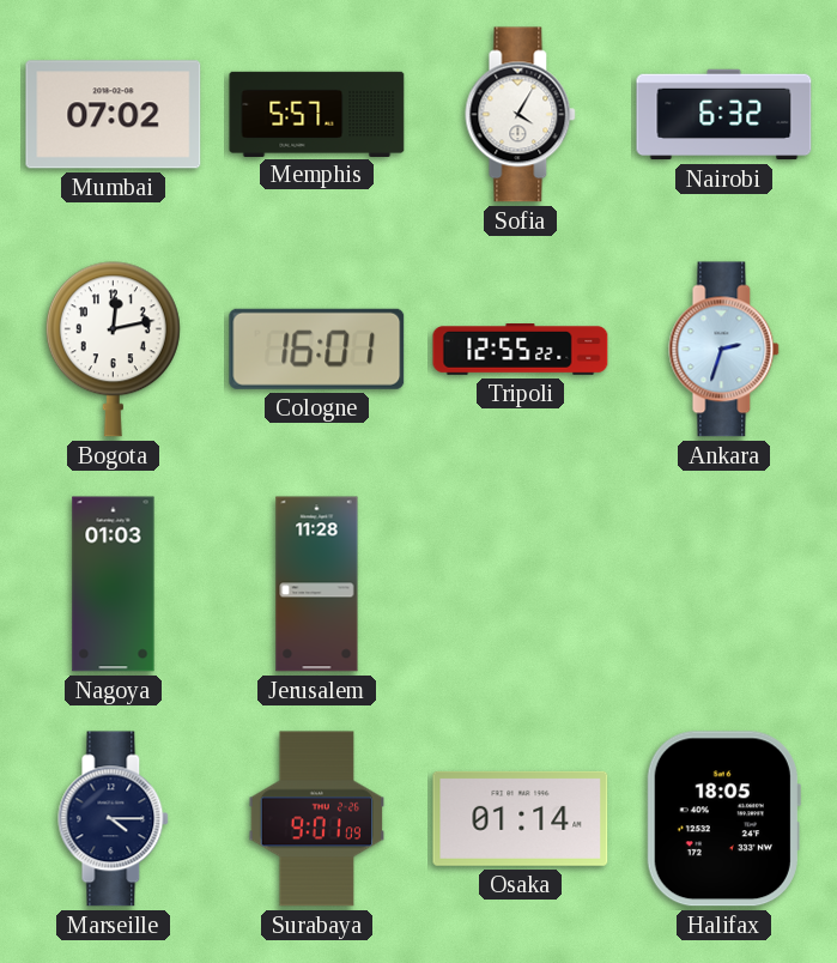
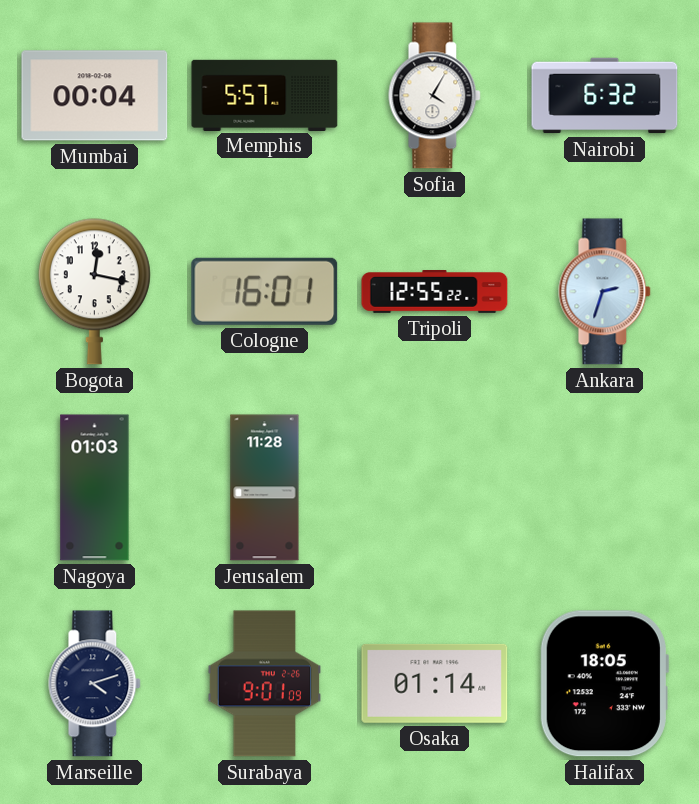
Mumbai: 07:02 -> 00:04
Bogota: 12:13 -> 12:17
Marseille: 4:15 -> 4:12
